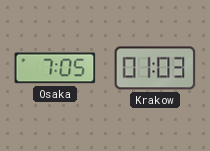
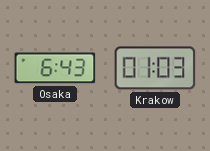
Osaka: 7:05 -> 6:43
